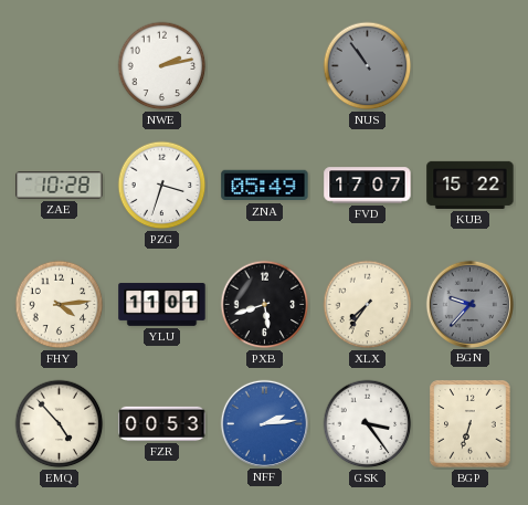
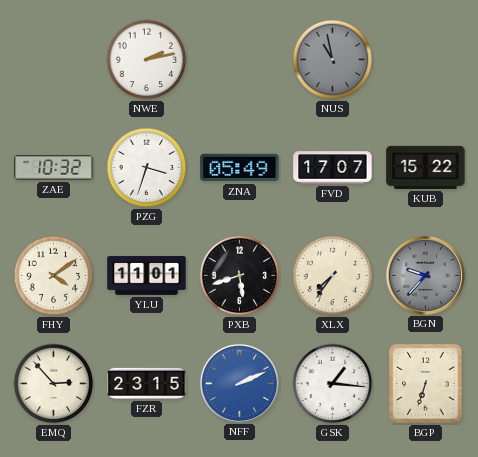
NUS: 10:54 -> 10:58
ZAE: 10:28 -> 10:32
FHY: 4:14 -> 4:09
EMQ: 4:53 -> 2:53
FZR: 00:53 -> 23:15
NFF: 2:14 -> 2:11
GSK: 3:24 -> 1:16
